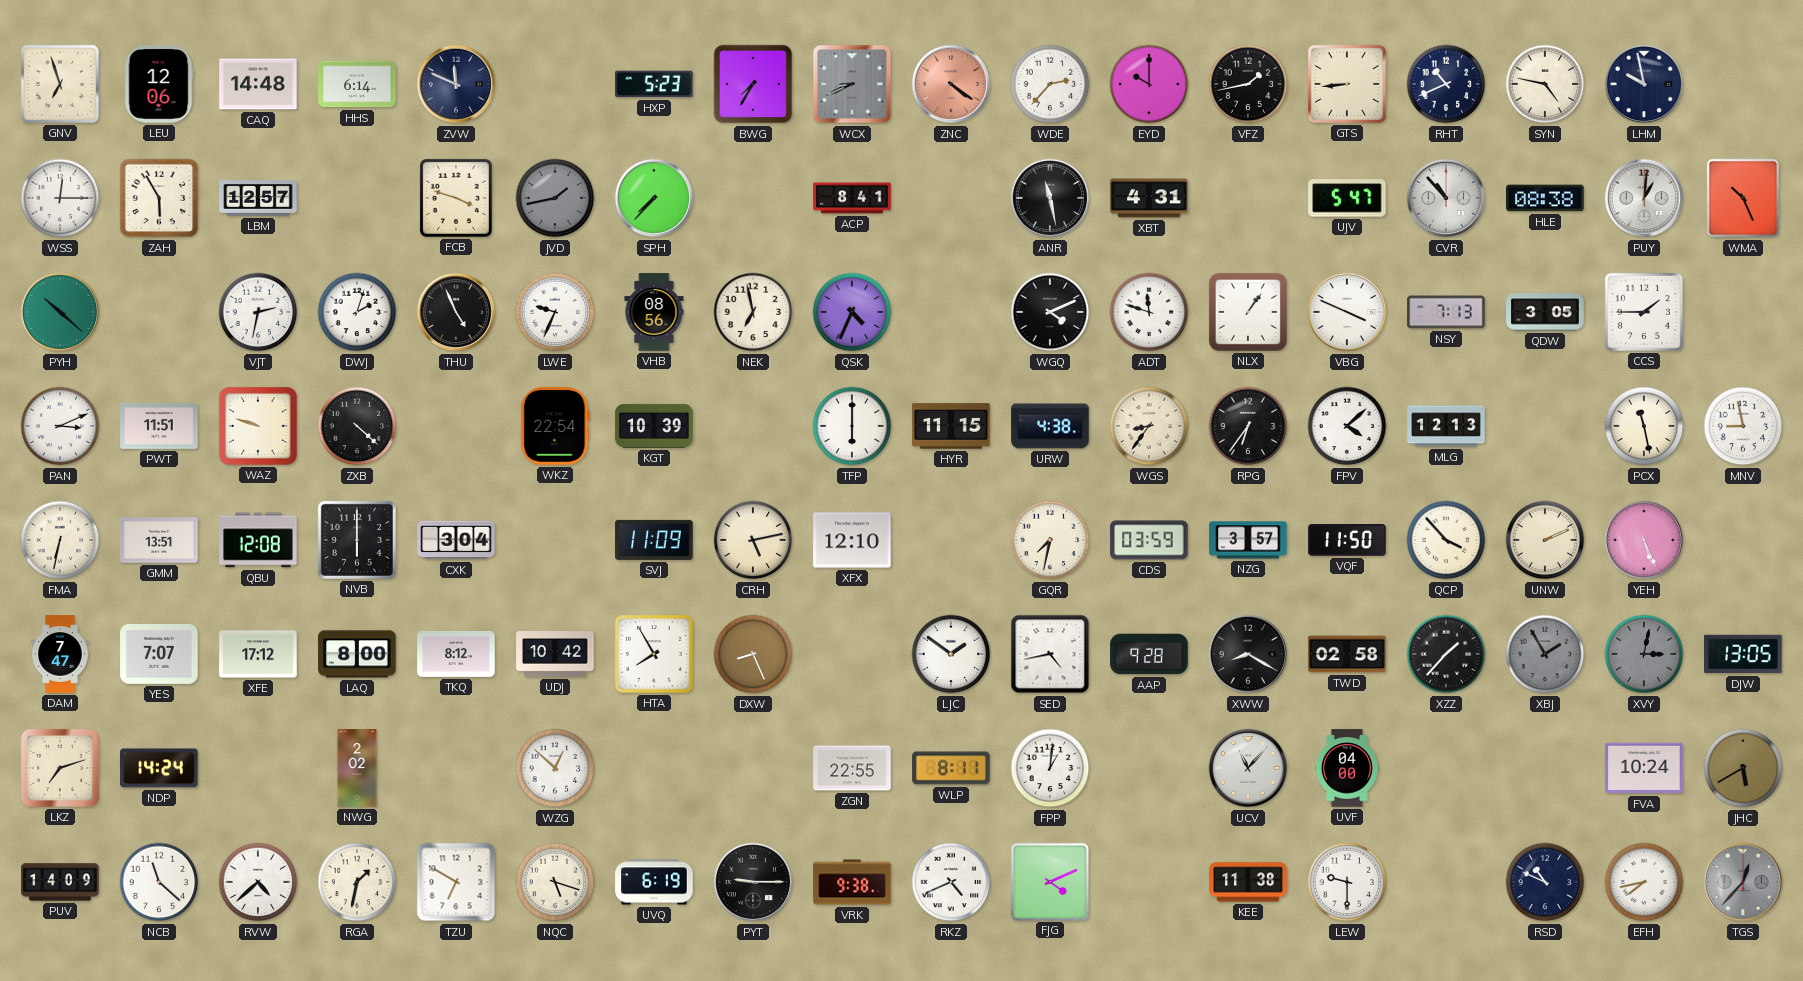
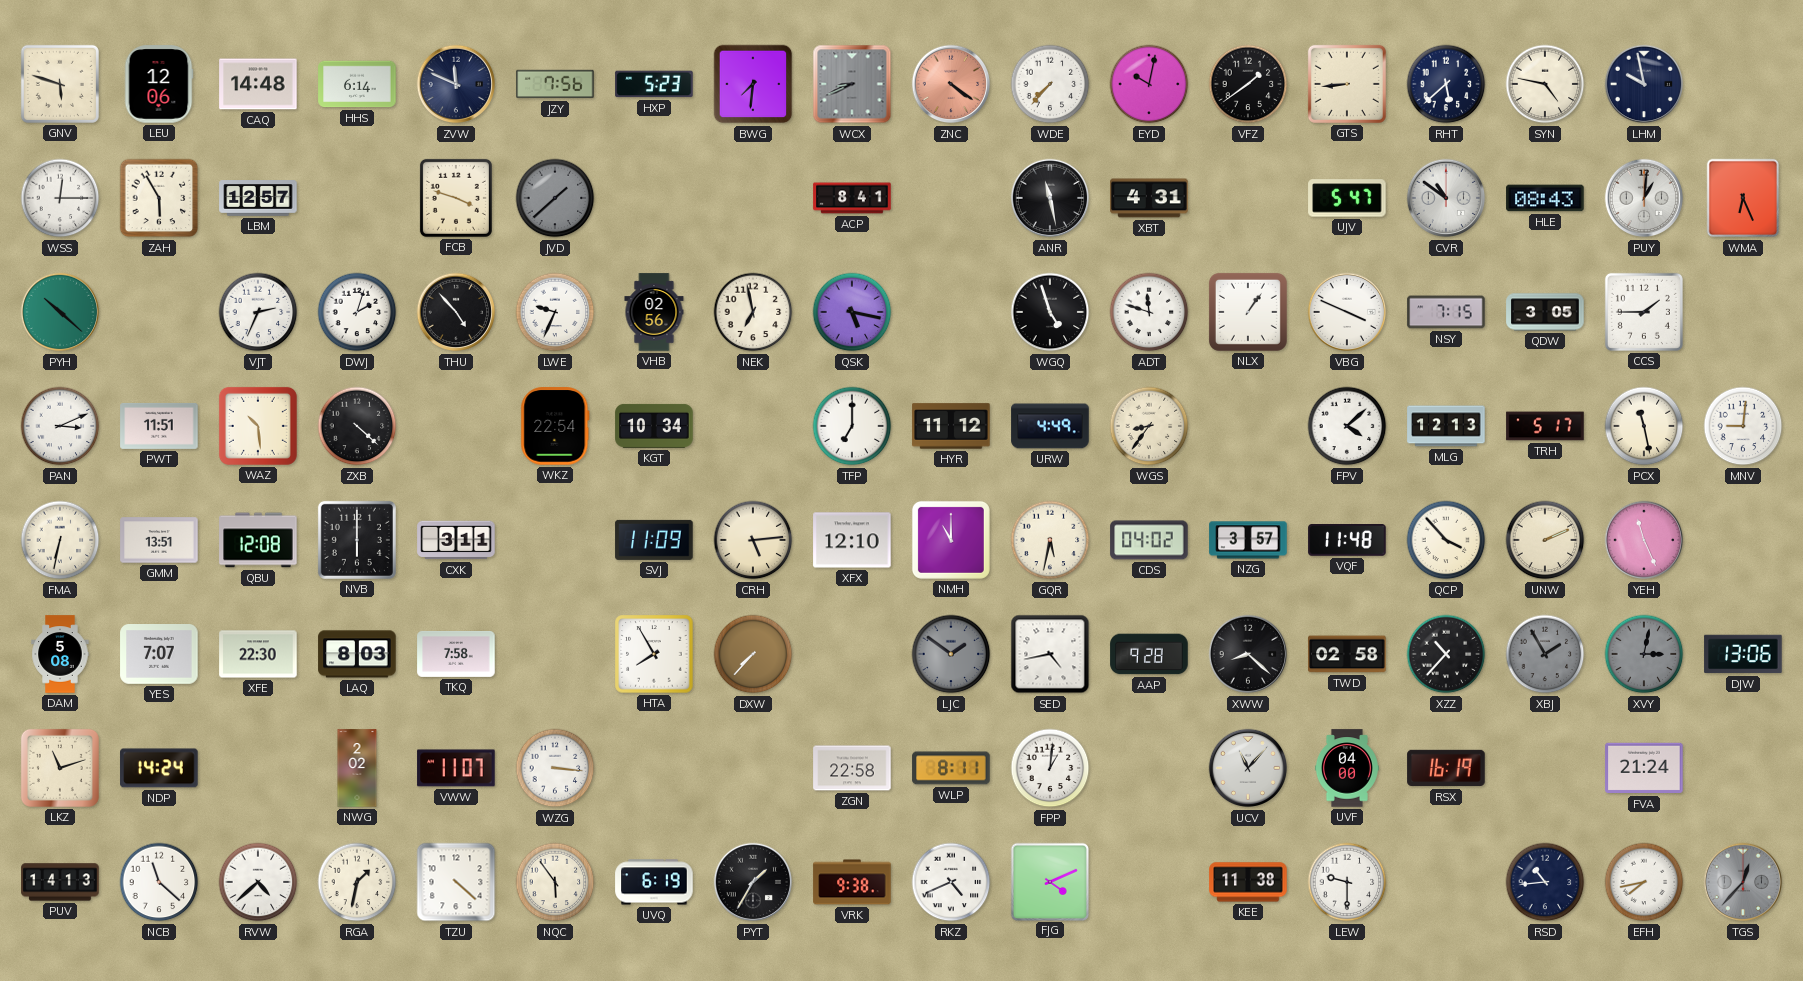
GNV: 6:57 -> 5:48
JZY: none -> 7:56
BWG: 7:35 -> 7:31
WDE: 2:37 -> 7:37
EYD: 10:00 -> 10:02
VFZ: 1:43 -> 1:39
RHT: 10:41 -> 5:38
JVD: 1:43 -> 1:38
SPH: 7:37 -> none
CVR: 10:53 -> 10:51
HLE: 08:38 -> 08:43
WMA: 10:26 -> 6:26
VJT: 2:32 -> 2:34
THU: 4:56 -> 4:53
VHB: 08:56 -> 02:56
QSK: 4:34 -> 5:17
WGQ: 4:11 -> 4:57
NSY: 7:13 -> 7:15
WAZ: 9:48 -> 10:29
KGT: 10:39 -> 10:34
TFP: 6:00 -> 7:00
HYR: 11:15 -> 11:12
URW: 4:38 -> 4:49
RPG: 6:36 -> none
TRH: none -> 5:17
MNV: 8:58 -> 9:01
CXK: 3:04 -> 3:11
CRH: 5:13 -> 5:14
NMH: none -> 11:00
GQR: 7:32 -> 5:32
CDS: 03:59 -> 04:02
VQF: 11:50 -> 11:48
YEH: 5:26 -> 11:26
DAM: 7:47 -> 5:08
XFE: 17:12 -> 22:30
LAQ: 8:00 -> 8:03
TKQ: 8:12 -> 7:58
UDJ: 10:42 -> none
DXW: 8:26 -> 7:37
LJC dial: white -> grey
XWW: 8:20 -> 8:22
XZZ: 1:37 -> 10:37
DJW: 13:05 -> 13:06
LKZ: 7:12 -> 11:12
VWW: none -> 11:07
WZG: 12:52 -> 3:16
ZGN: 22:55 -> 22:58
RSX: none -> 16:19
FVA: 10:24 -> 21:24
JHC: 5:40 -> none
PUV: 14:09 -> 14:13
TZU: 6:50 -> 4:22
NQC: 5:18 -> 5:54
PYT: 9:15 -> 1:35
RSD: 10:49 -> 10:44
